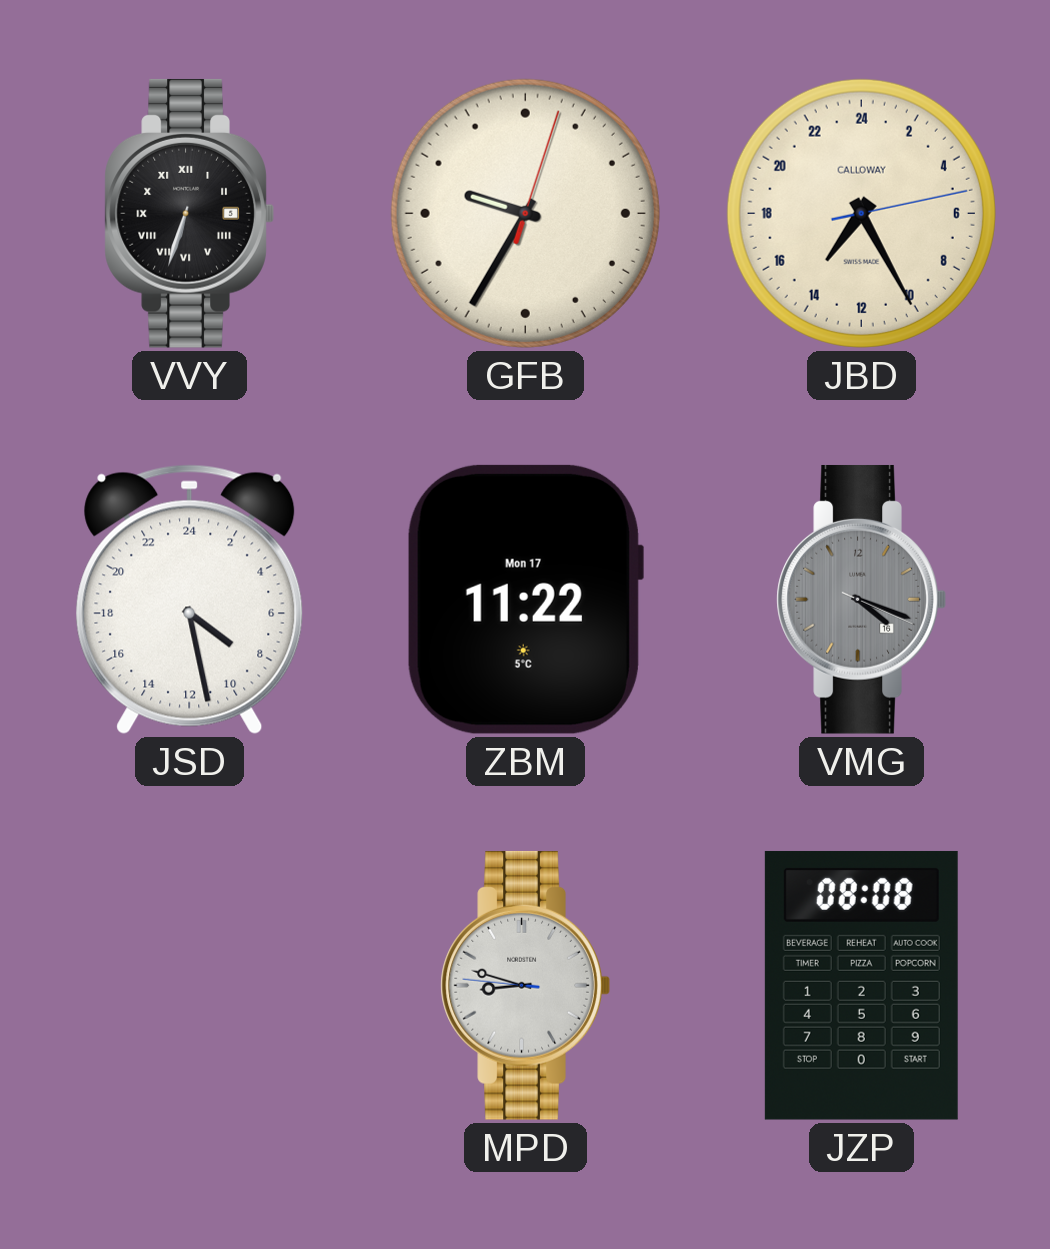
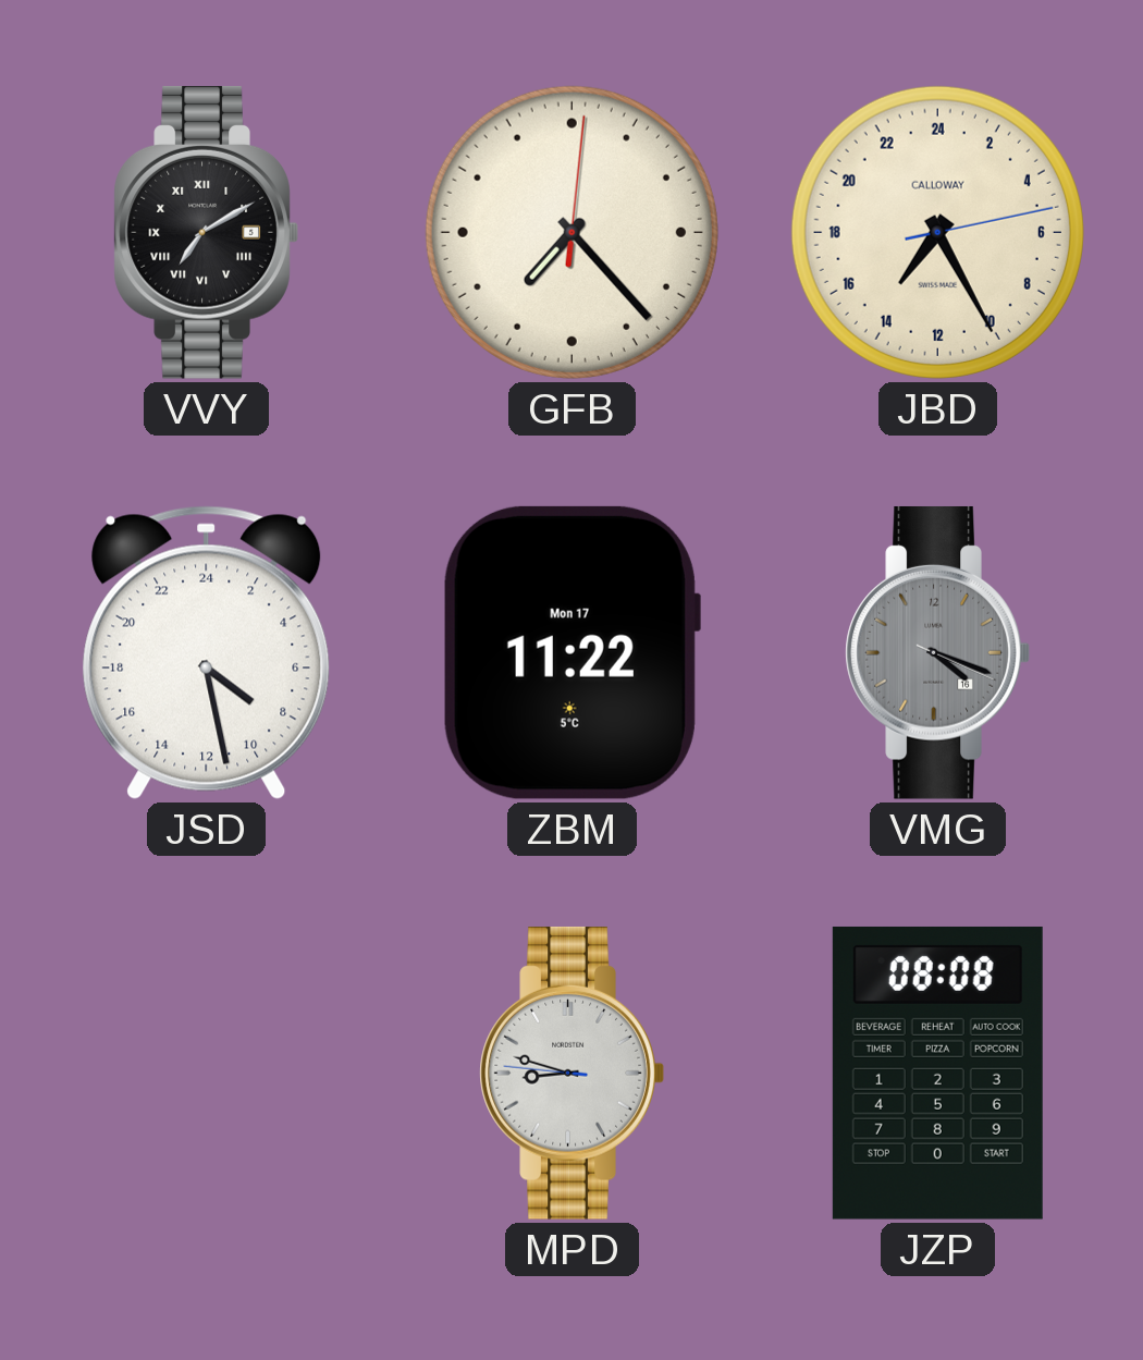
VVY: 6:33 -> 7:10
GFB: 9:35 -> 7:23
